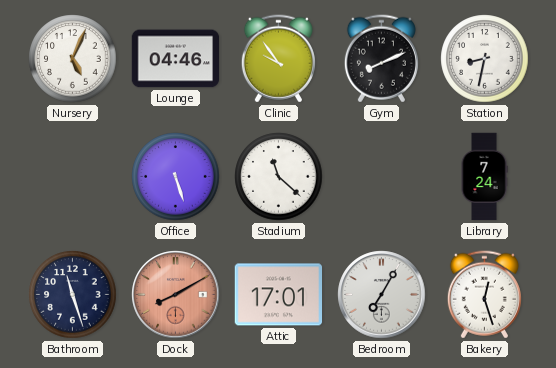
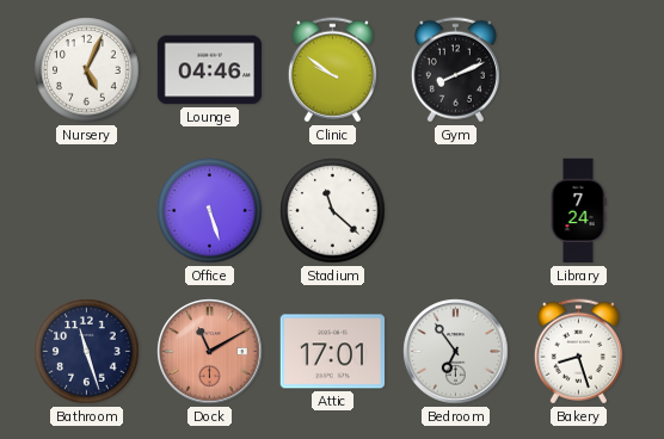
Clinic: 9:54 -> 9:51
Station: 8:32 -> none
Dock: 8:10 -> 11:10
Bedroom: 7:05 -> 6:54
Bakery: 12:27 -> 8:27
